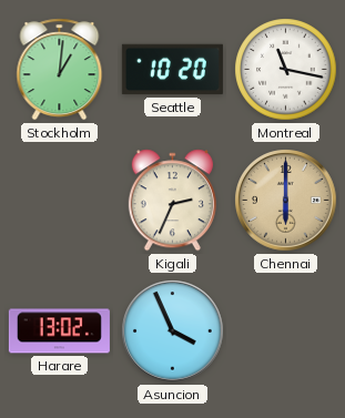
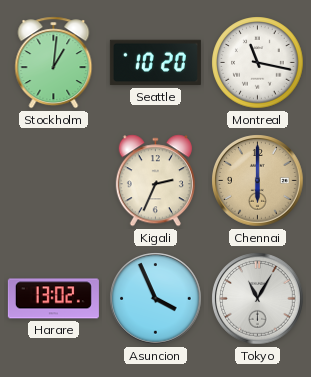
Tokyo: none -> 11:05
